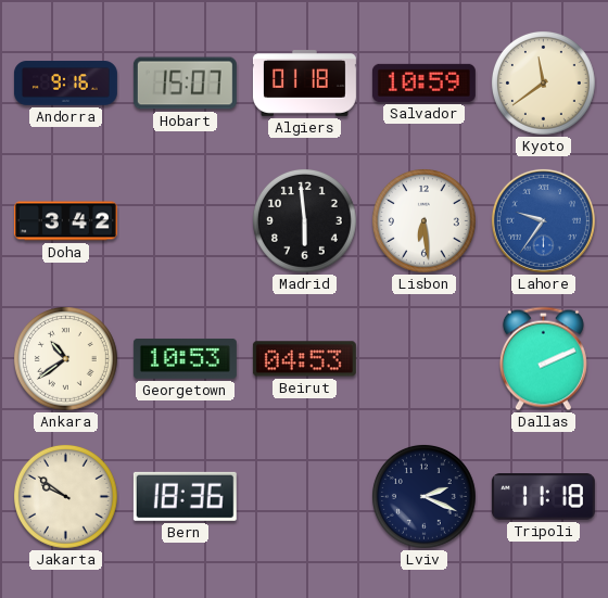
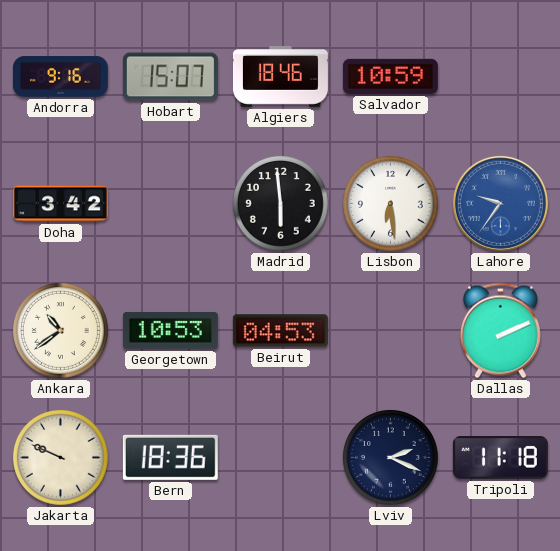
Algiers: 01:18 -> 18:46
Kyoto: 11:39 -> none
Jakarta: 9:51 -> 9:49
